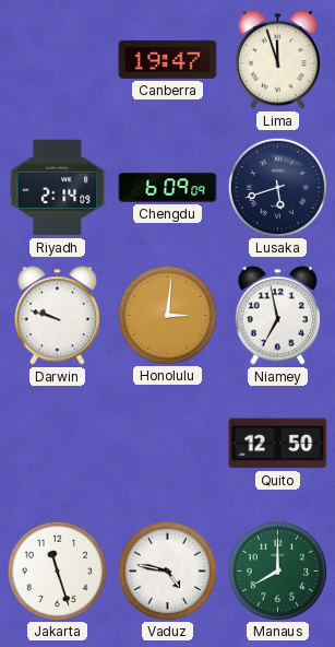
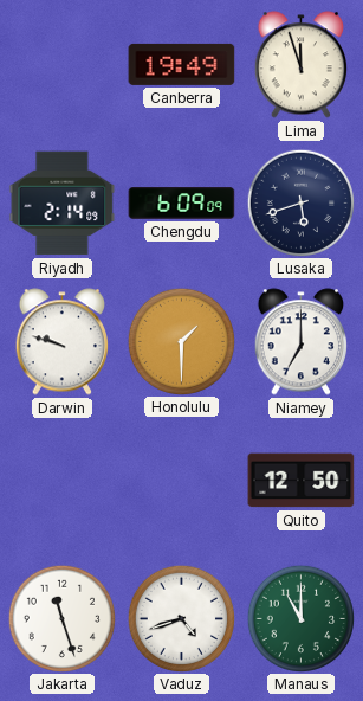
Canberra: 19:47 -> 19:49
Honolulu: 3:01 -> 1:30
Niamey: 6:58 -> 7:00
Vaduz: 4:47 -> 4:42
Manaus: 8:00 -> 11:00
